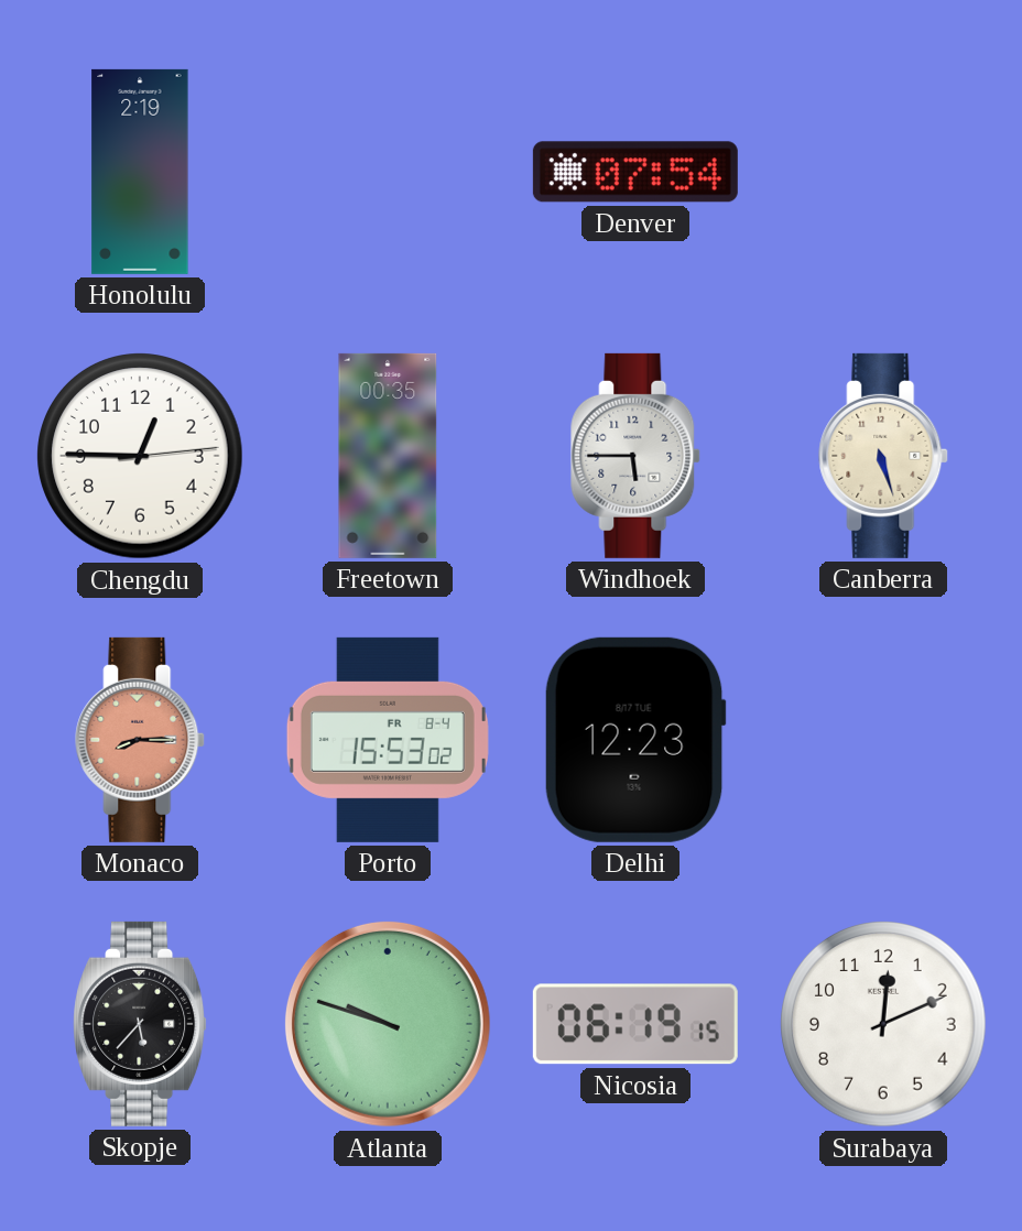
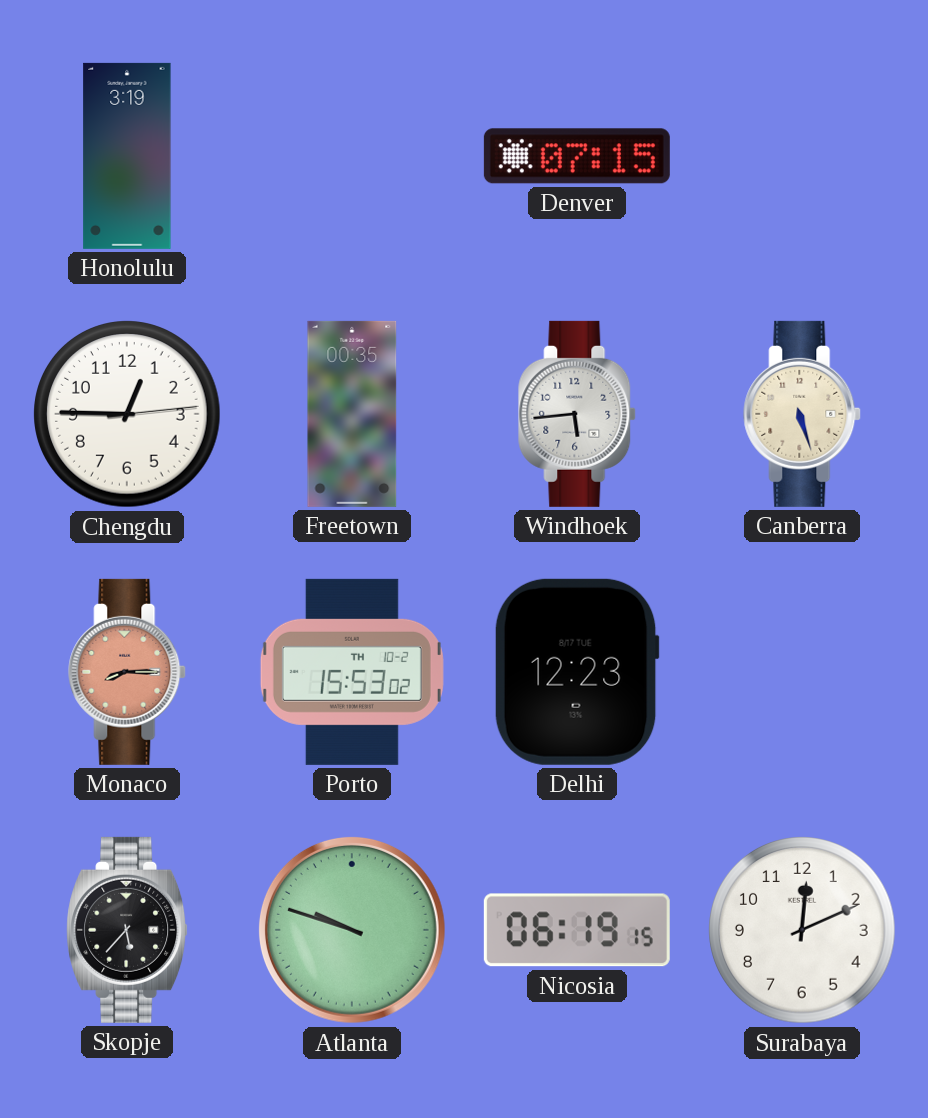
Honolulu: 2:19 -> 3:19
Denver: 07:54 -> 07:15
Windhoek: 5:45 -> 5:44
Porto date: FR 8-4 -> TH 10-2
